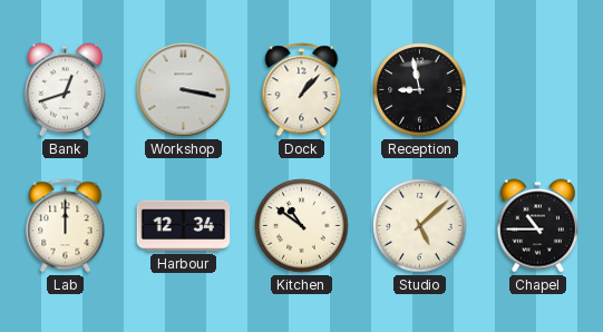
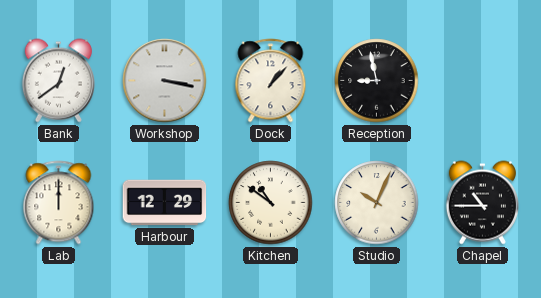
Bank: 12:42 -> 12:39
Harbour: 12:34 -> 12:29
Studio: 5:08 -> 10:04
